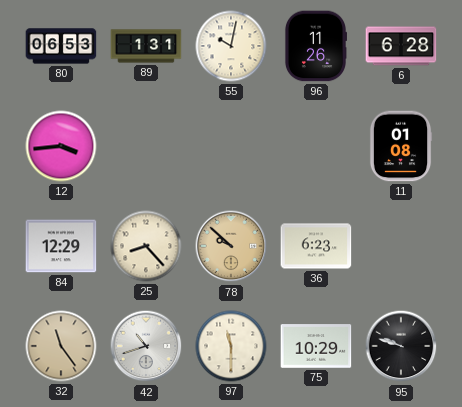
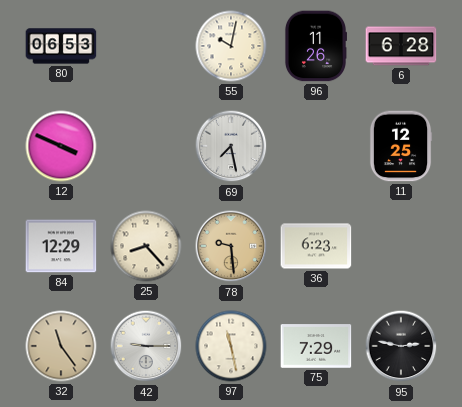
89: 1:31 -> none
12: 3:44 -> 3:49
69: none -> 7:28
11: 01:08 -> 12:25
78: 9:52 -> 9:29
42: 10:42 -> 9:15
97: 11:30 -> 11:28
75: 10:29 -> 7:29
95: 9:48 -> 2:47
